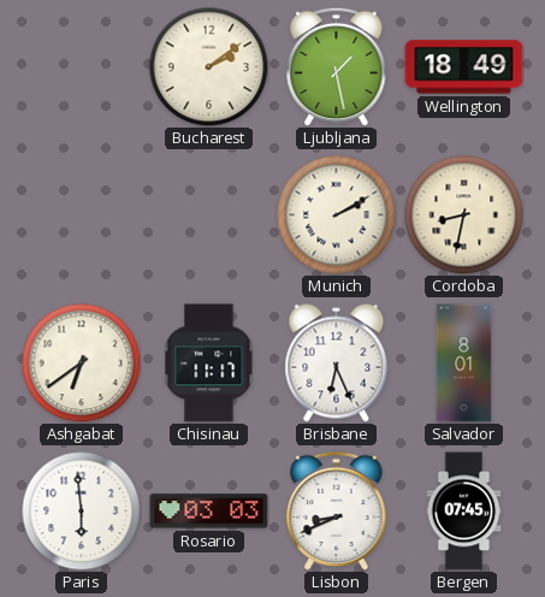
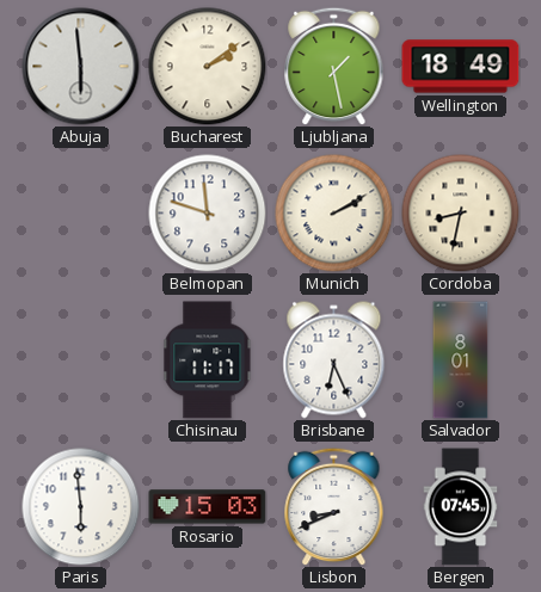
Abuja: none -> 5:59
Belmopan: none -> 11:48
Ashgabat: 6:39 -> none
Rosario: 03:03 -> 15:03
